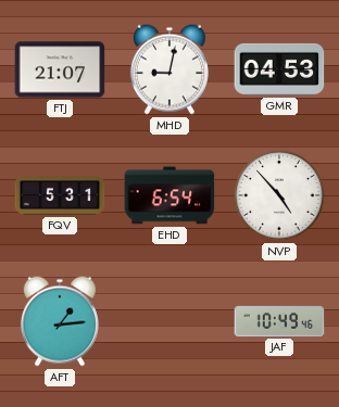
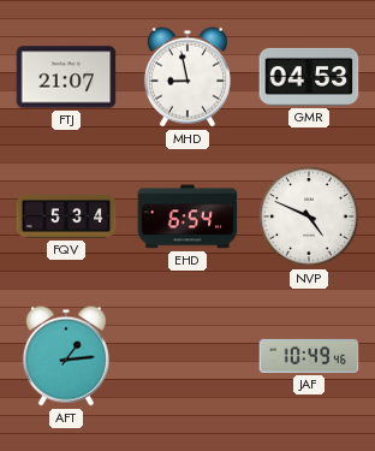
MHD: 9:02 -> 8:58
FQV: 5:31 -> 5:34
NVP: 4:53 -> 4:49
